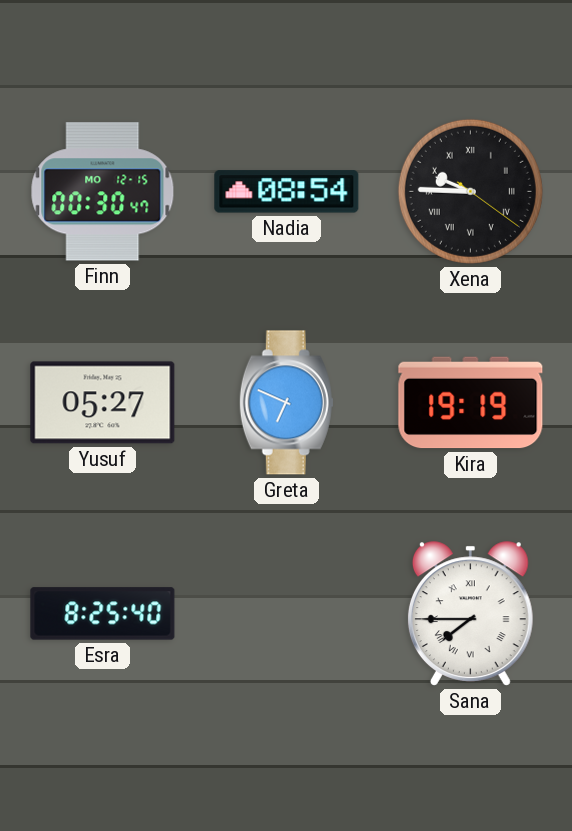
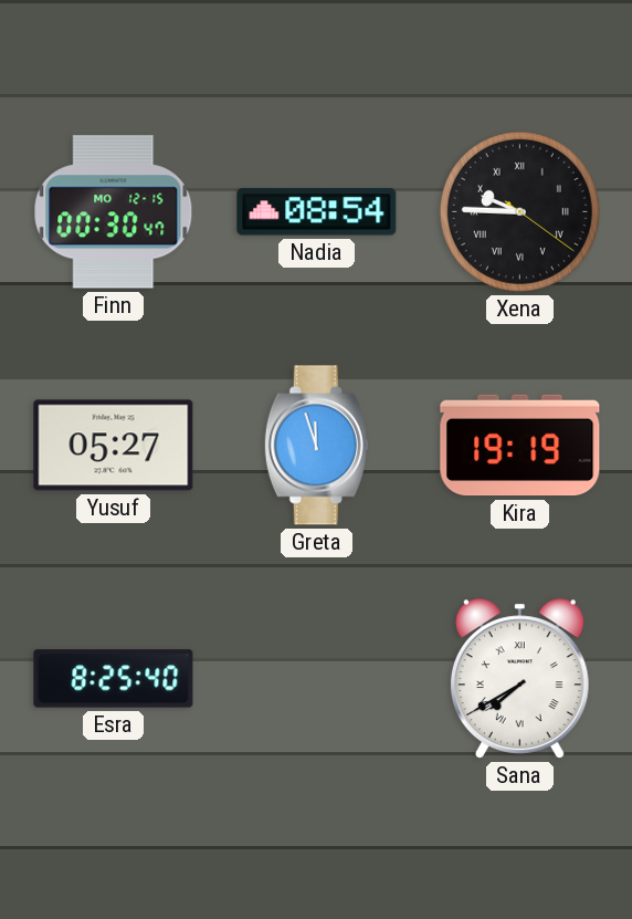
Greta: 6:49 -> 11:57
Sana: 7:45 -> 7:40
